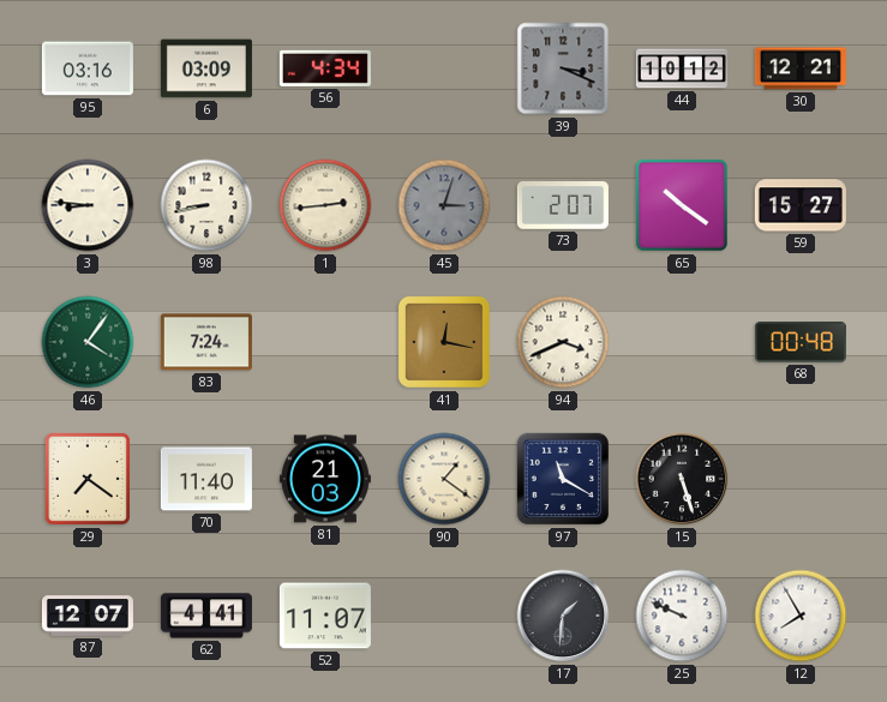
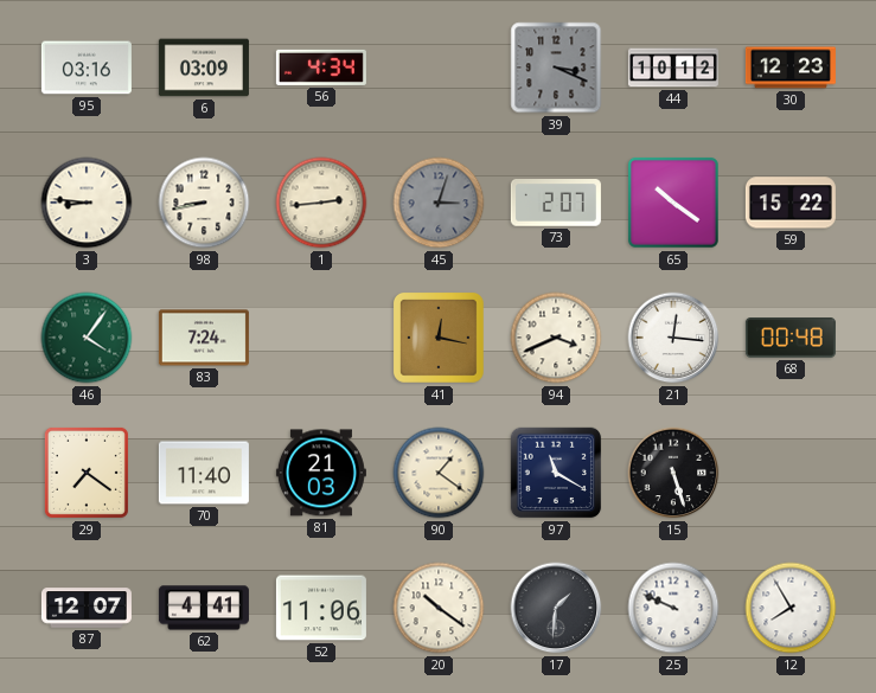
30: 12:21 -> 12:23
59: 15:27 -> 15:22
21: none -> 12:16
52: 11:07 -> 11:06
20: none -> 10:21
